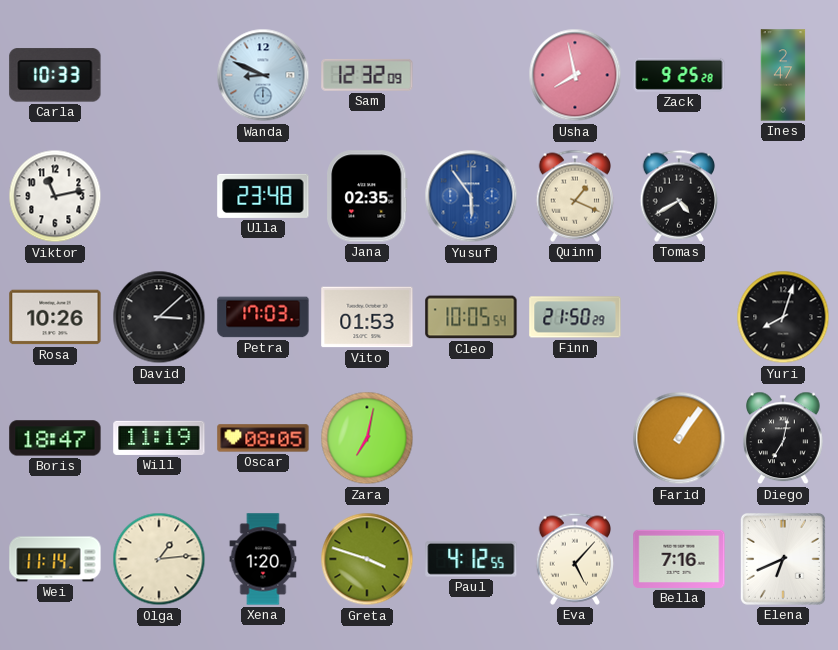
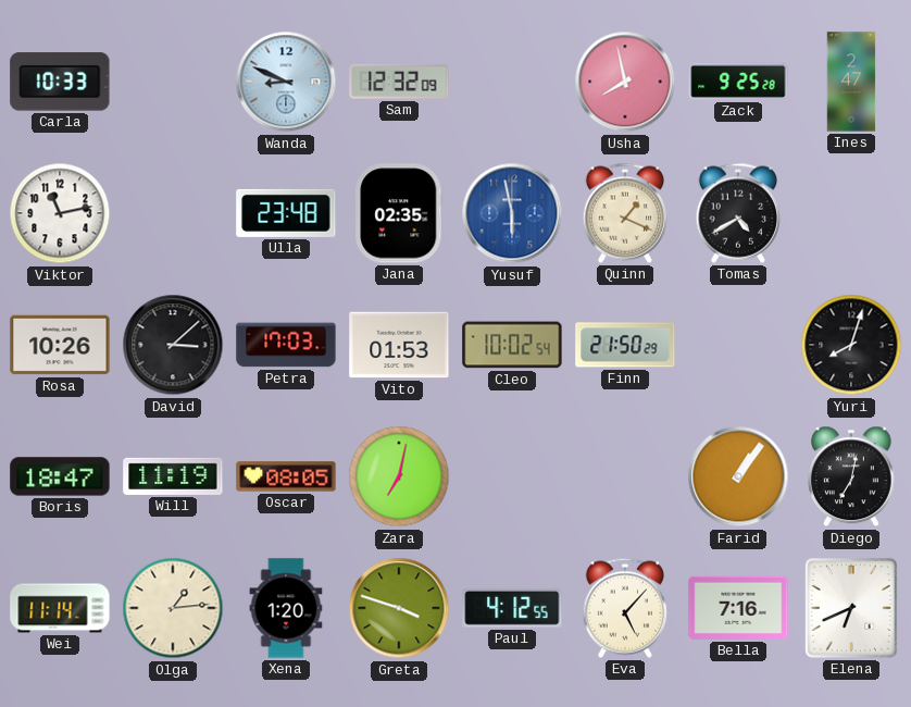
Yusuf: 5:54 -> 5:58
Cleo: 10:05 -> 10:02
